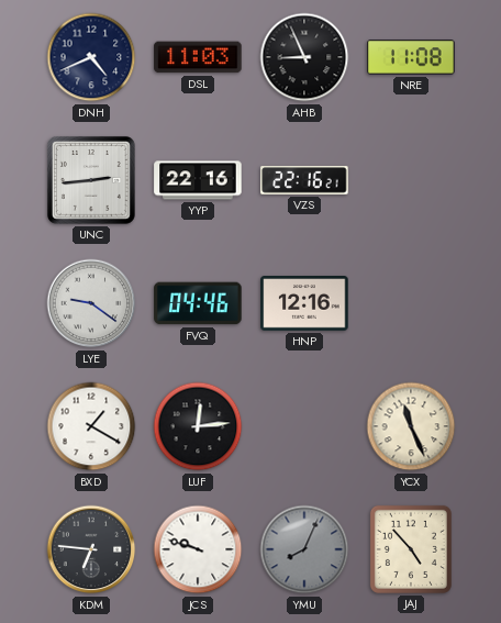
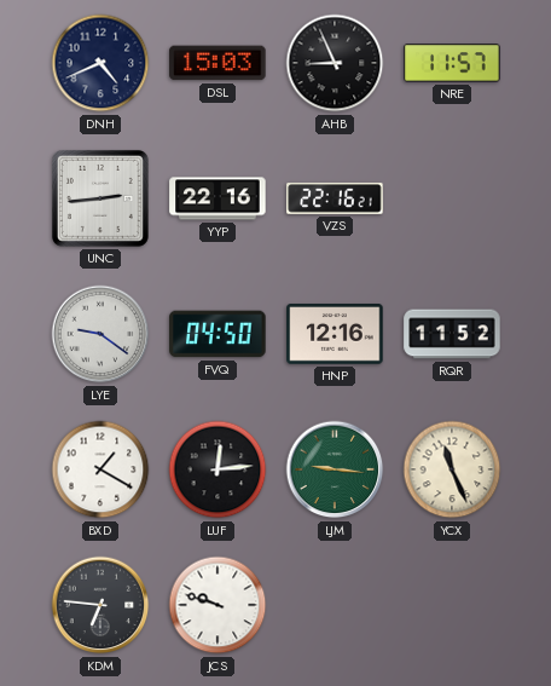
DSL: 11:03 -> 15:03
NRE: 11:08 -> 11:57
FVQ: 04:46 -> 04:50
RQR: none -> 11:52
LJM: none -> 9:16
YMU: 8:04 -> none
JAJ: 4:53 -> none
